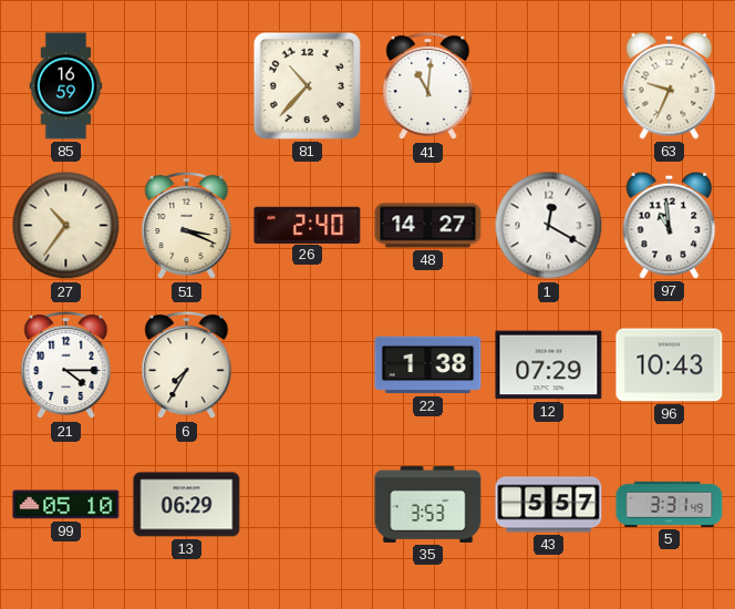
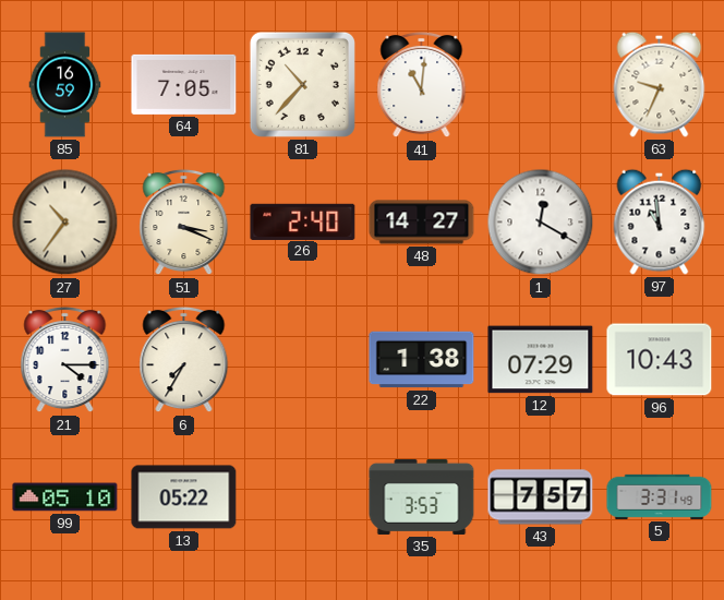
64: none -> 7:05
13: 06:29 -> 05:22
43: 5:57 -> 7:57
